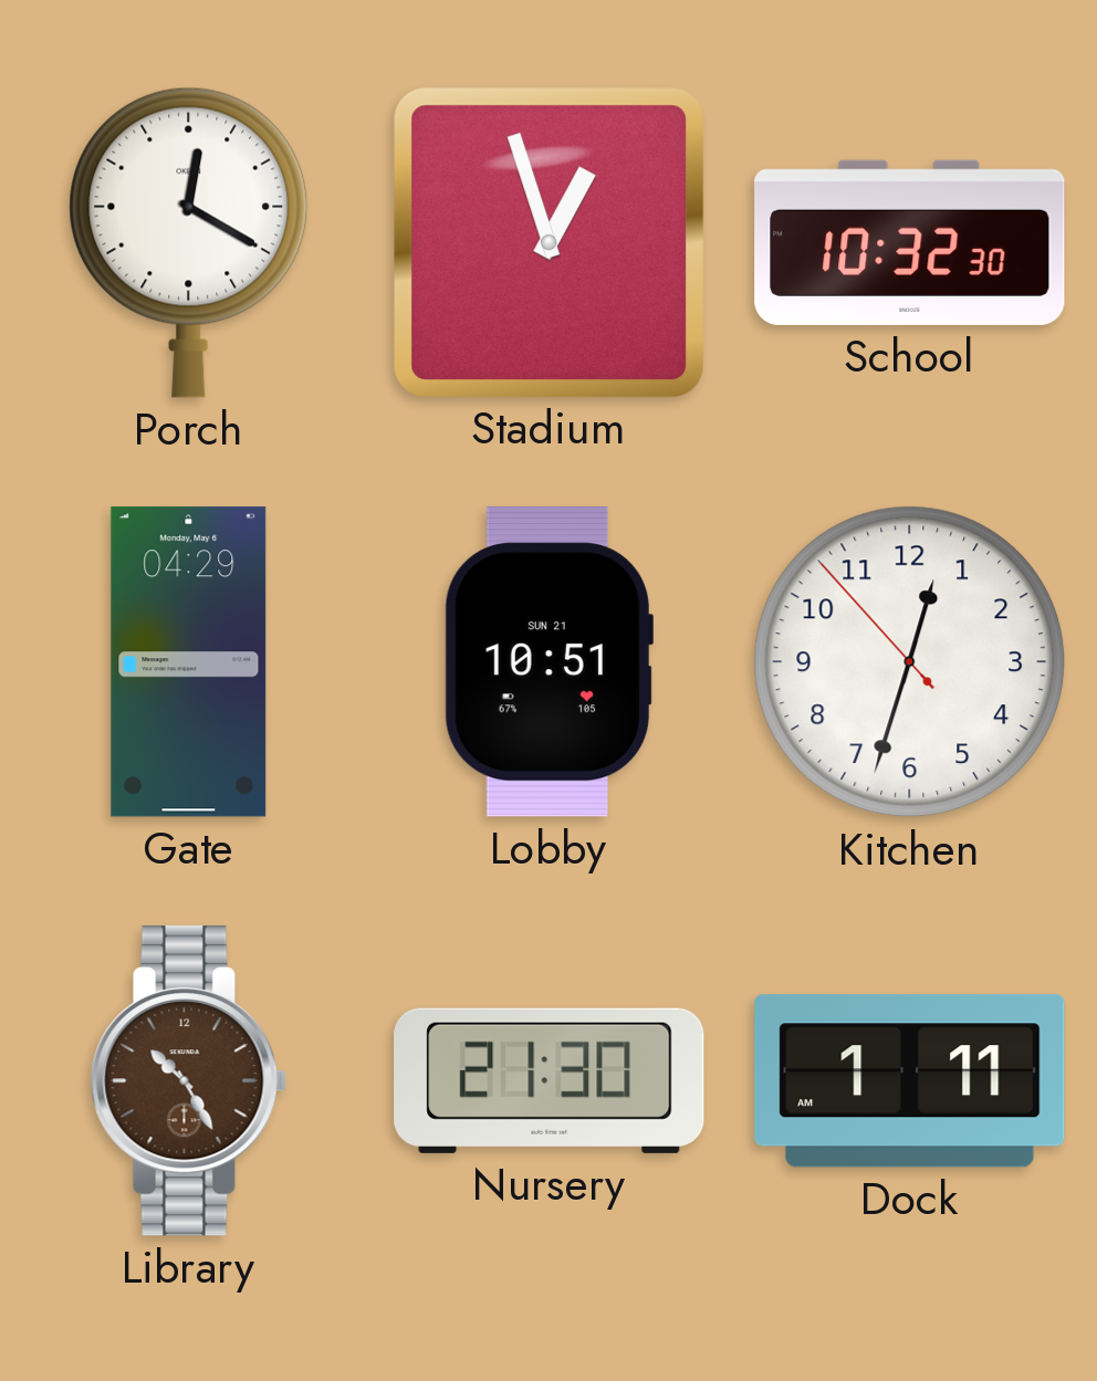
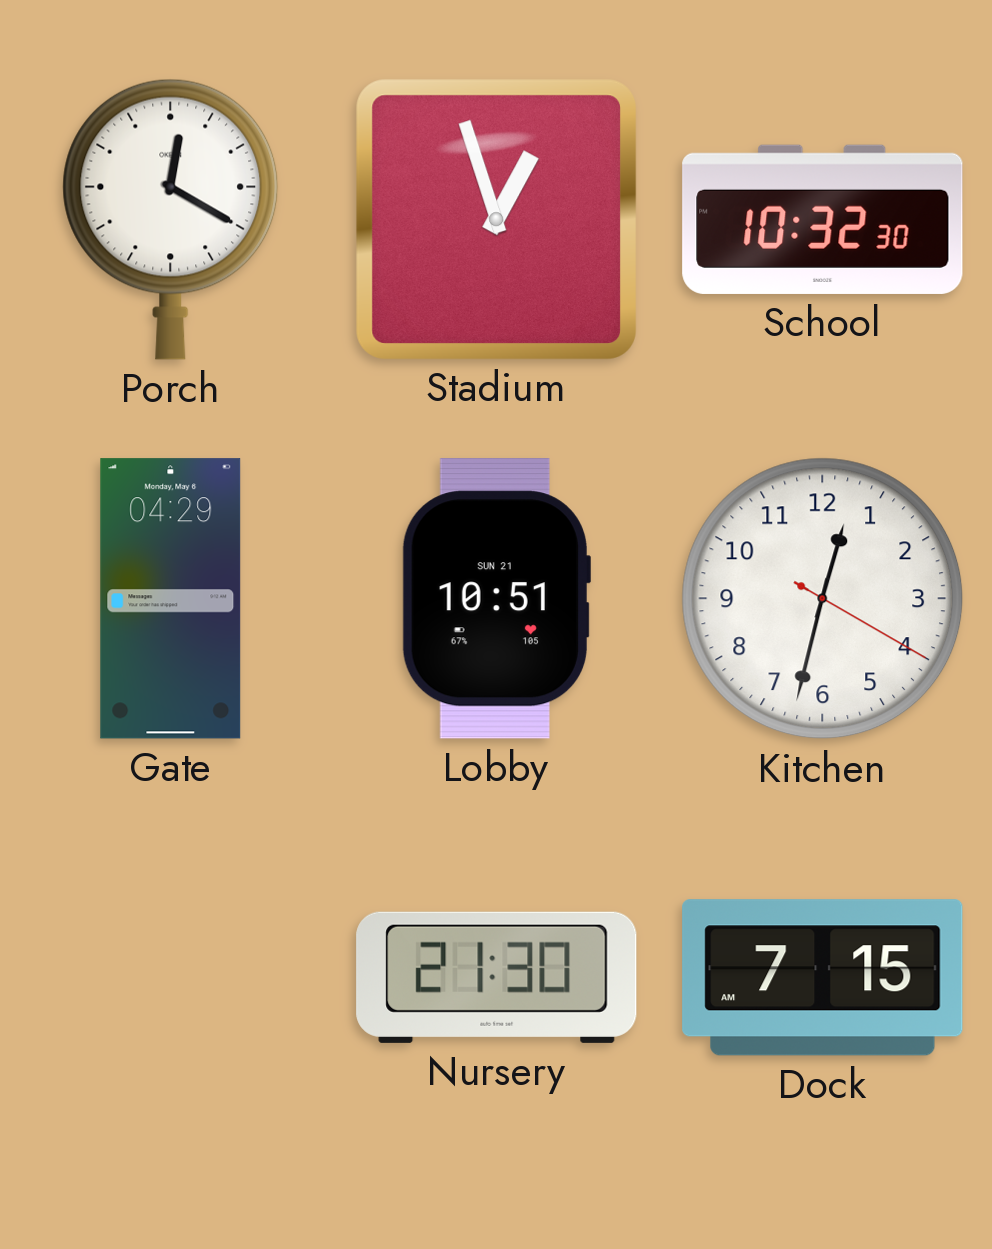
Kitchen: 12:32:53 -> 12:32:20
Library: 10:25 -> none
Dock: 1:11 -> 7:15
